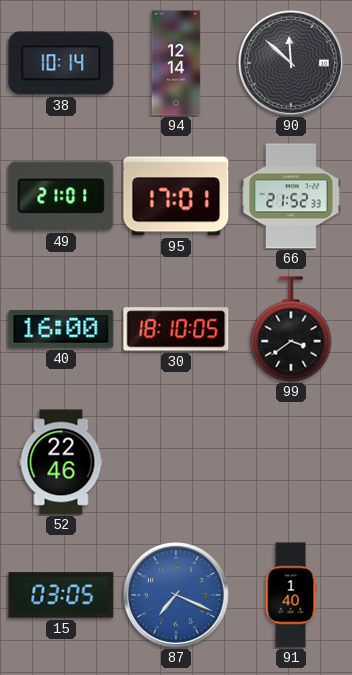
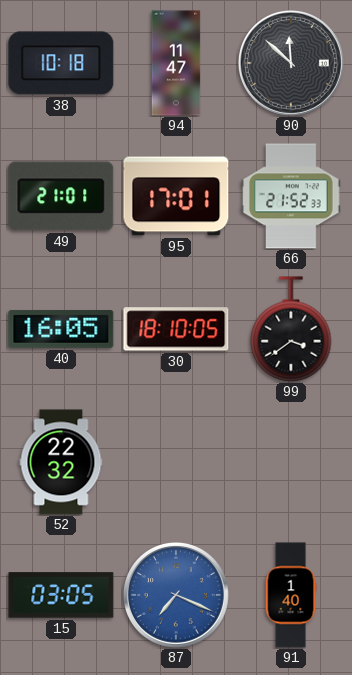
38: 10:14 -> 10:18
94: 12:14 -> 11:47
40: 16:00 -> 16:05
52: 22:46 -> 22:32
